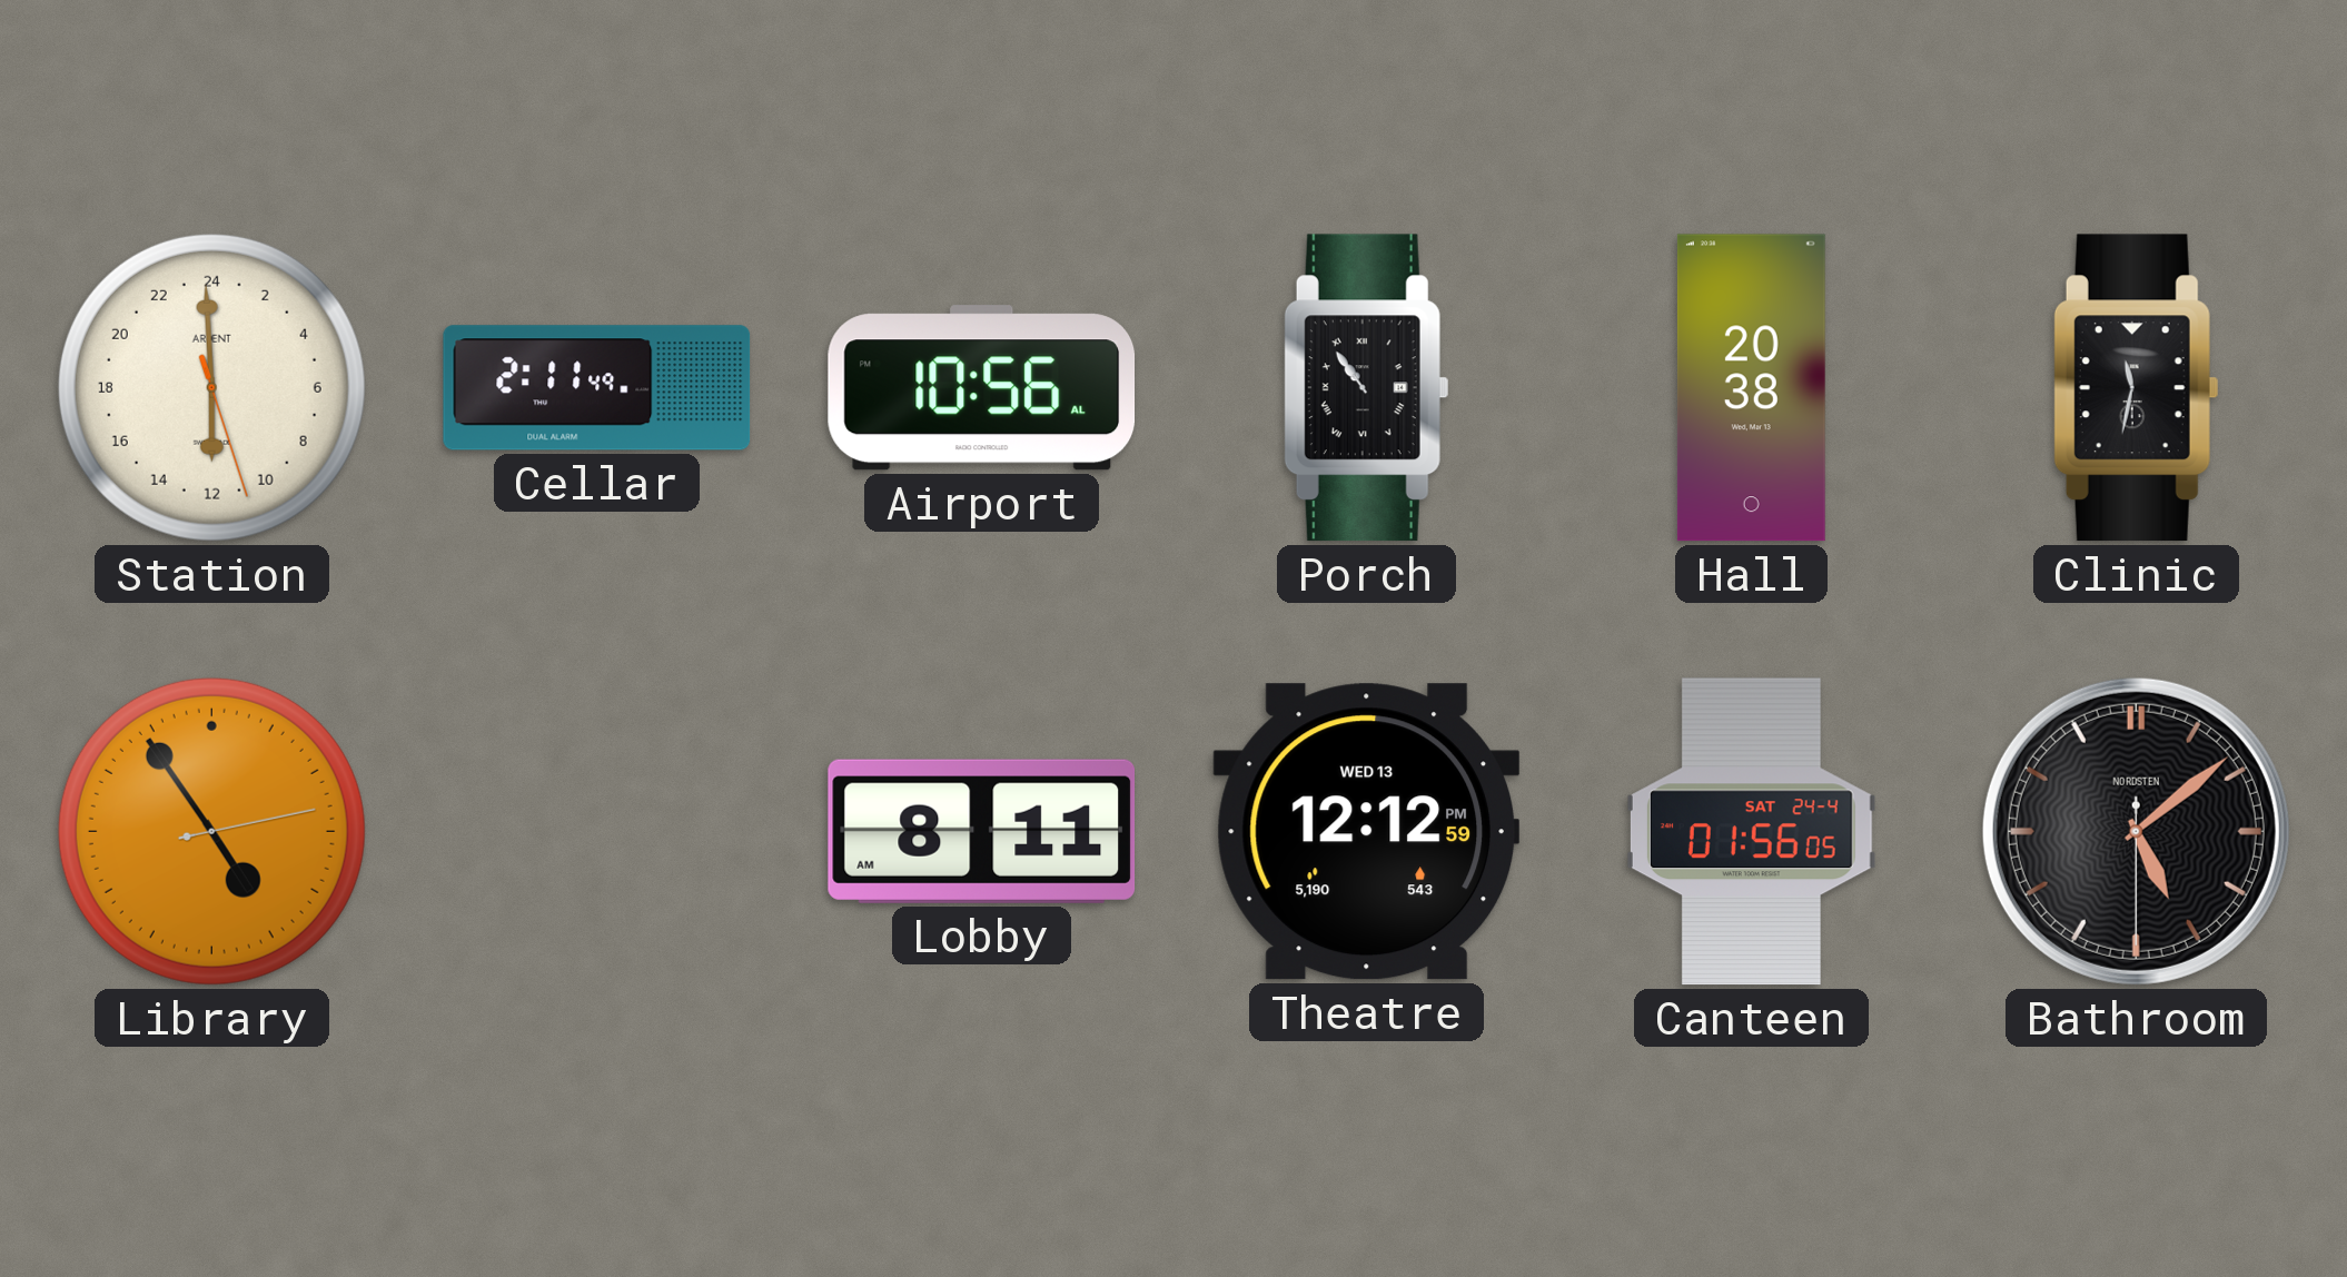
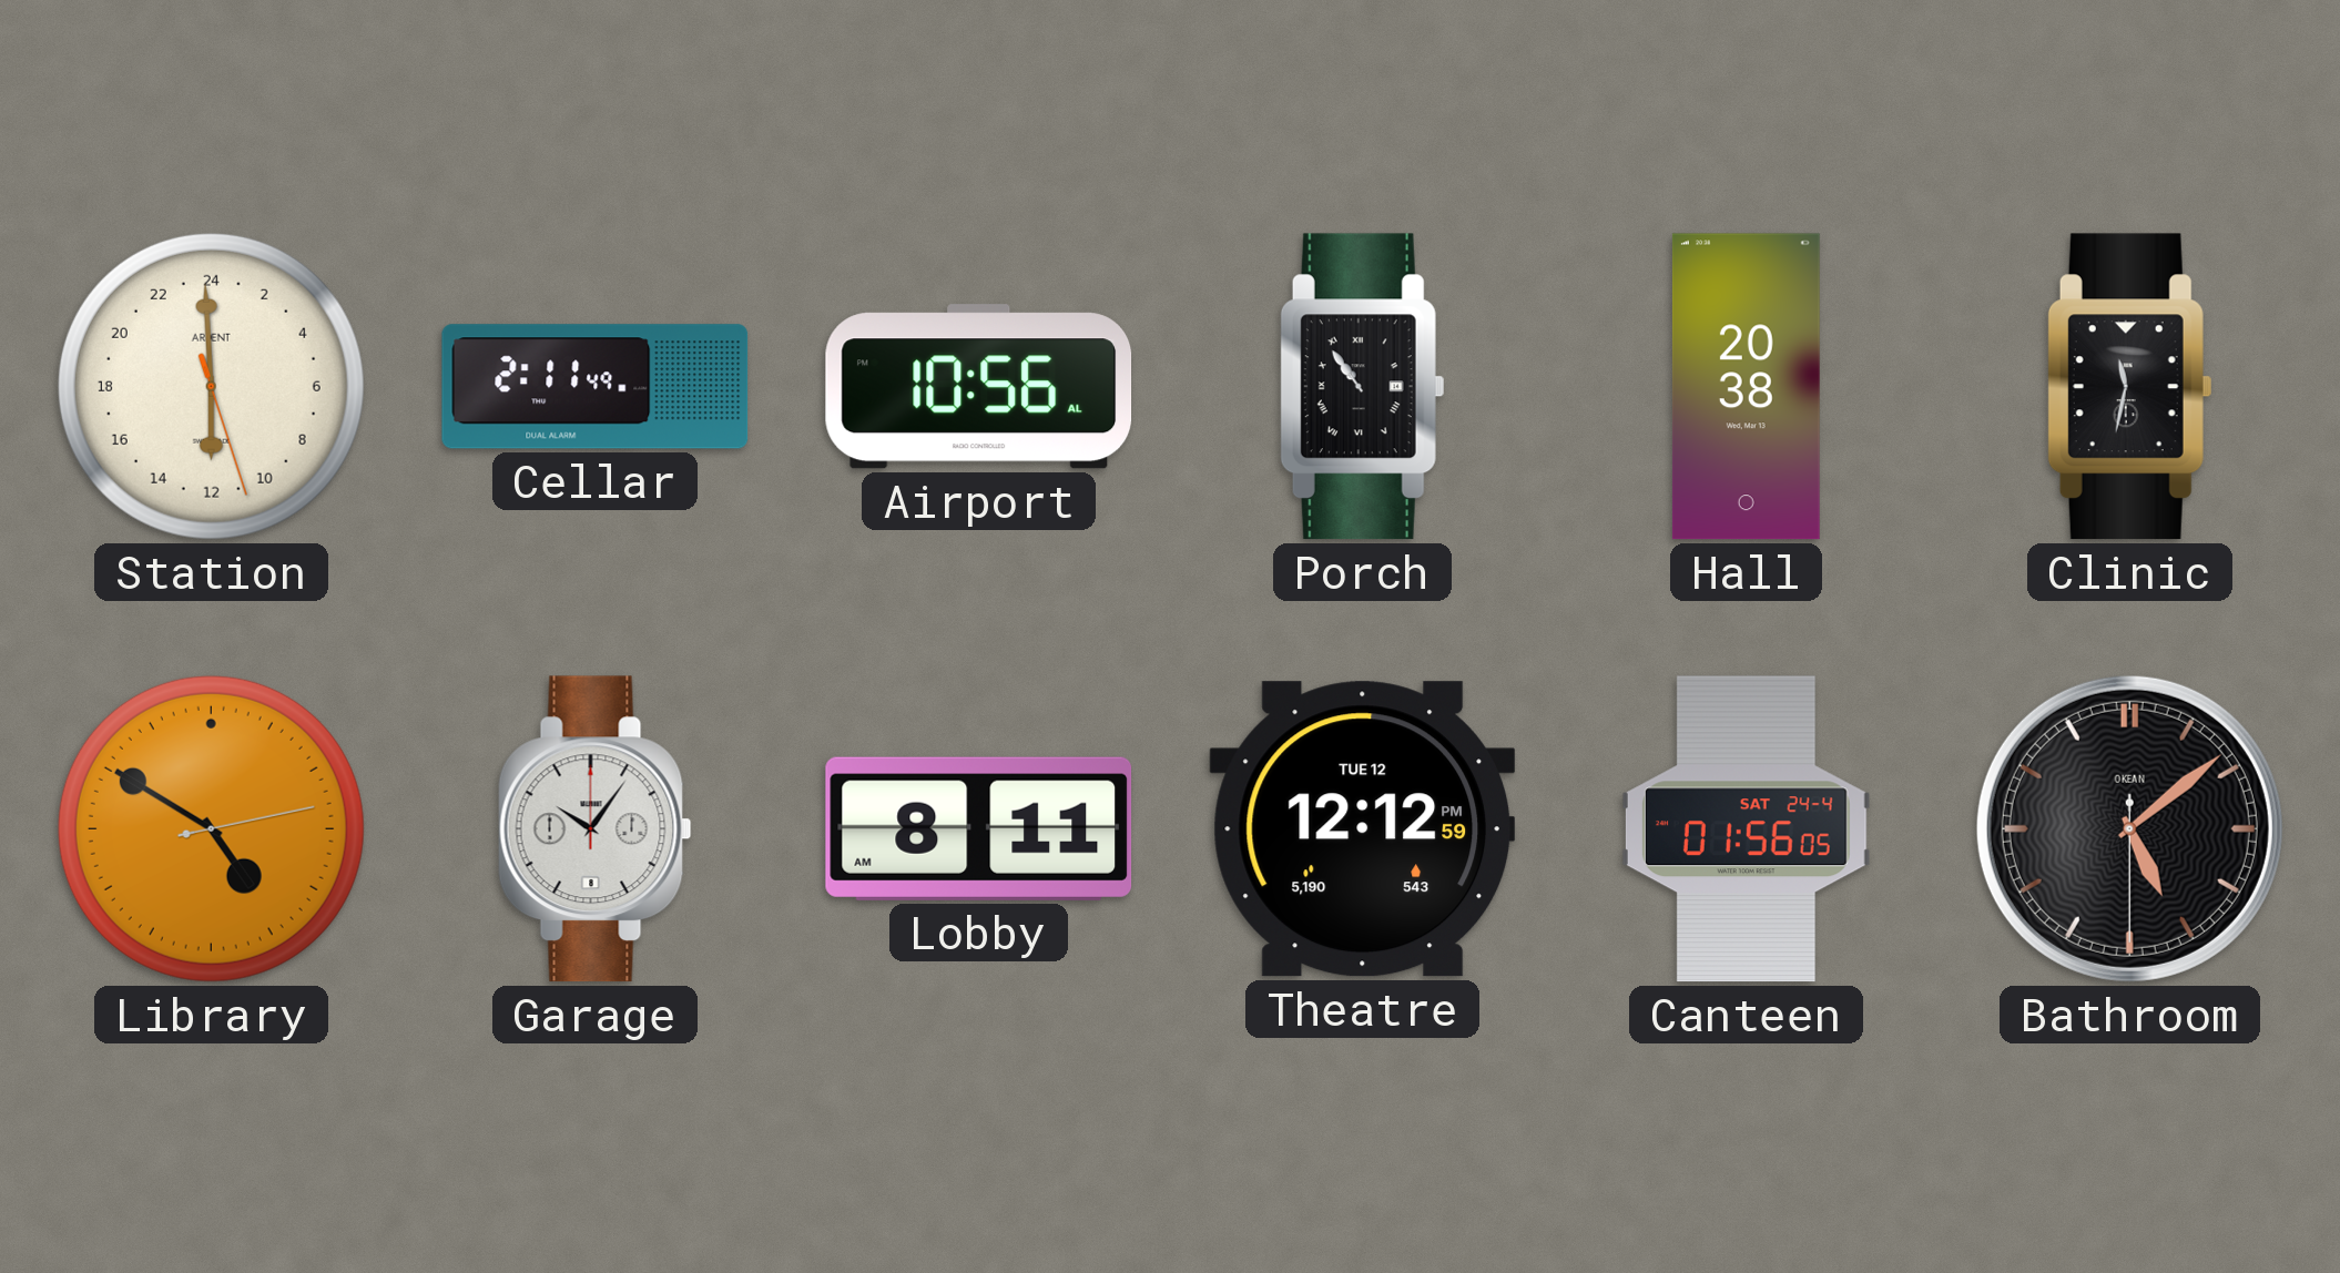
Library: 4:54 -> 4:50
Garage: none -> 10:06
Theatre date: WED 13 -> TUE 12
Bathroom brand: NORDSTEN -> OKEAN
